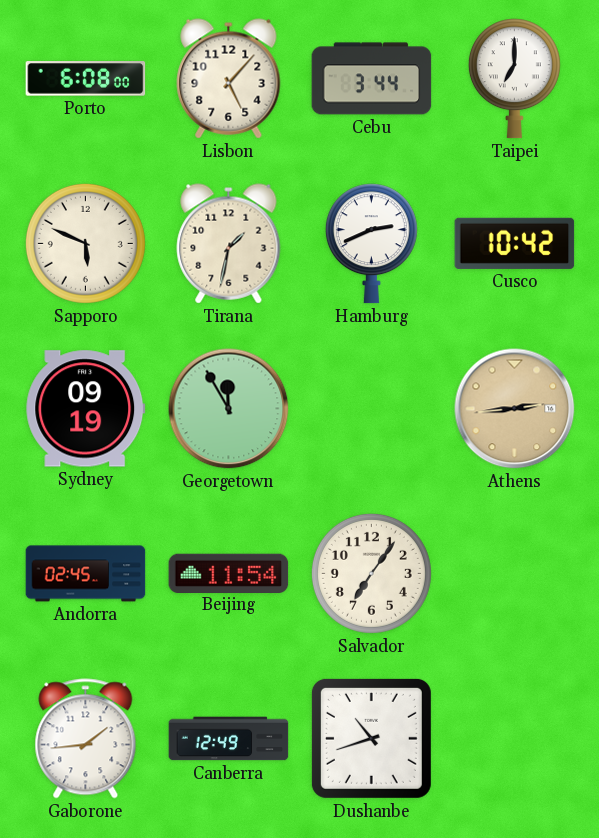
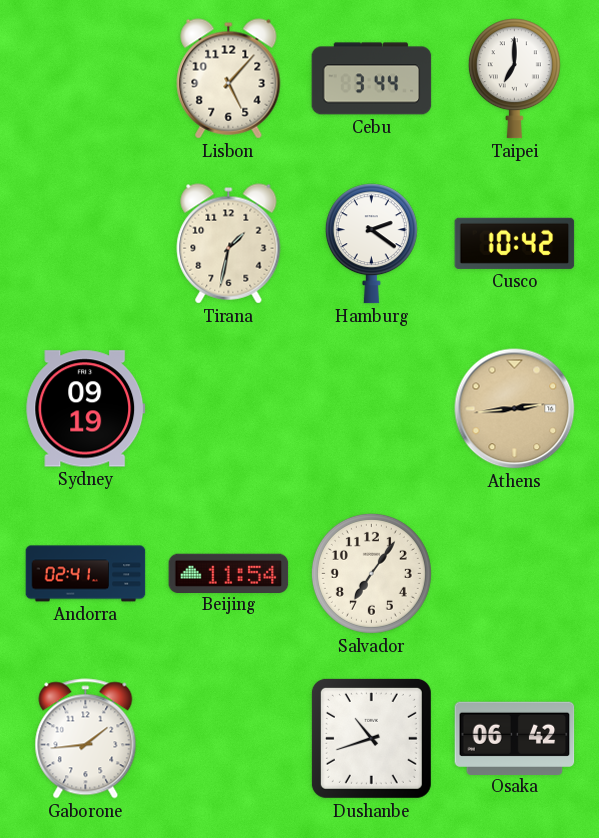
Porto: 6:08 -> none
Sapporo: 5:49 -> none
Hamburg: 2:41 -> 2:21
Georgetown: 11:55 -> none
Andorra: 02:45 -> 02:41
Canberra: 12:49 -> none
Osaka: none -> 06:42
